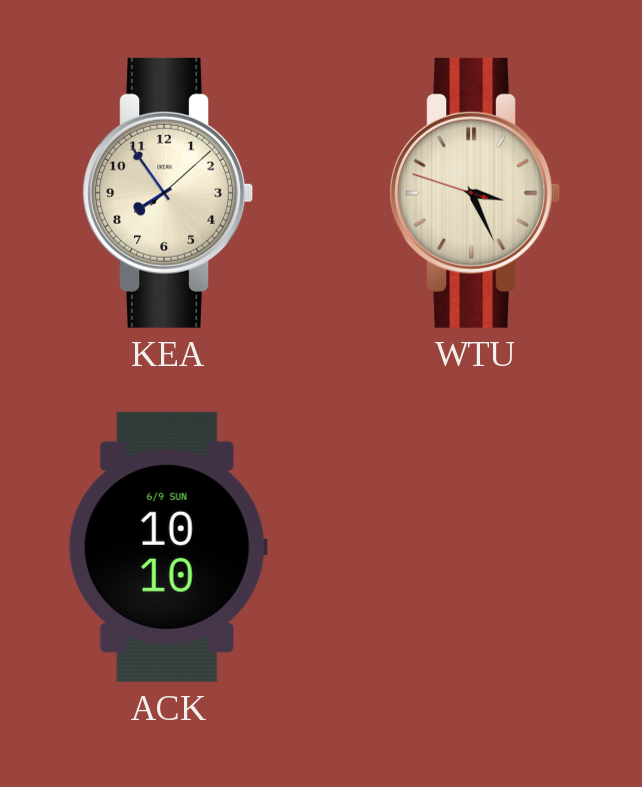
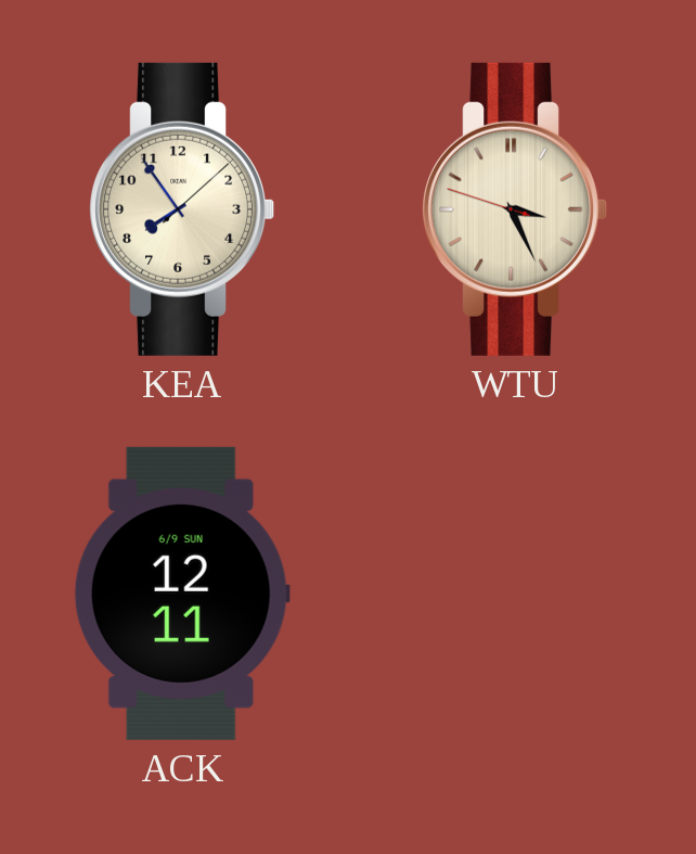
ACK: 10:10 -> 12:11
